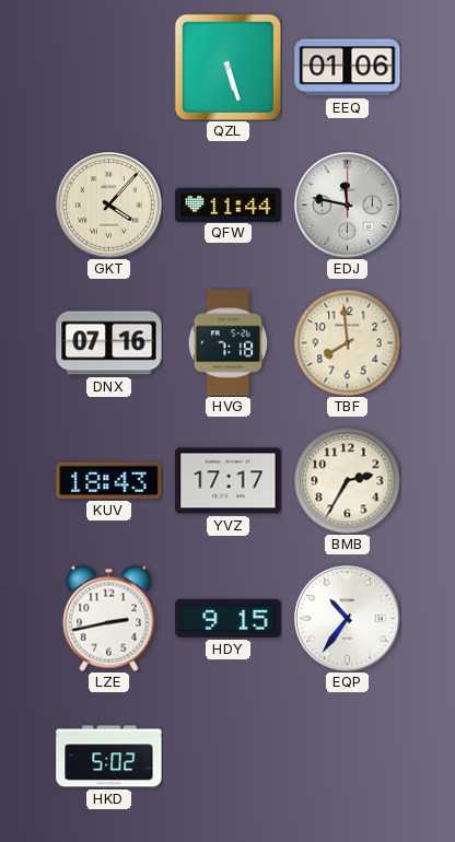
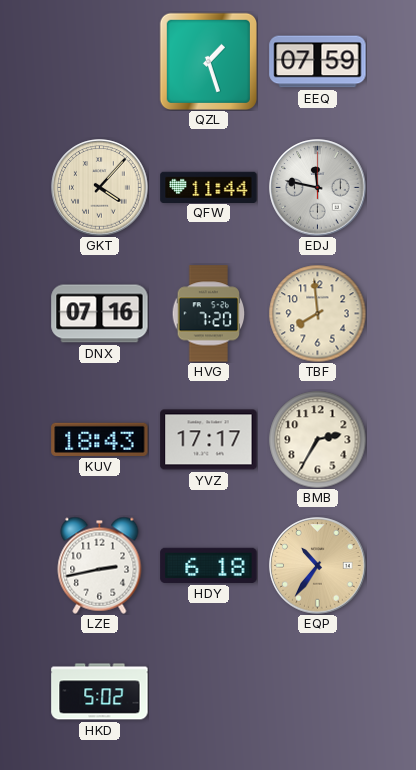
QZL: 5:27 -> 1:27
EEQ: 01:06 -> 07:59
HVG: 7:18 -> 7:20
HDY: 9:15 -> 6:18
EQP dial: white -> champagne
